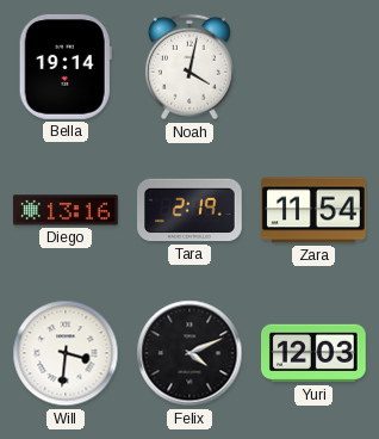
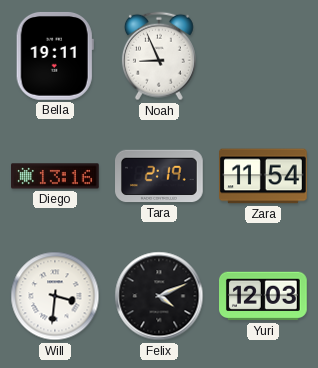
Bella: 19:14 -> 19:11
Noah: 4:02 -> 8:56
